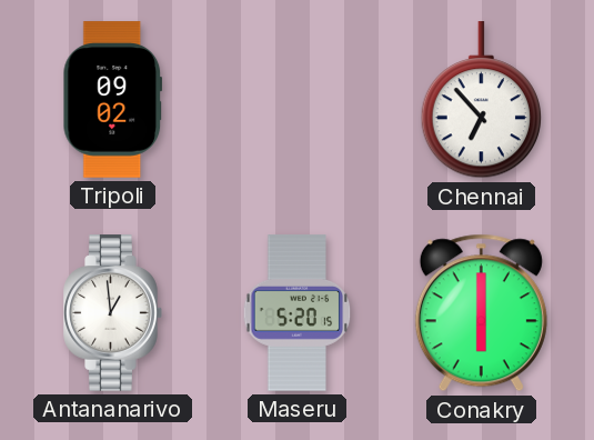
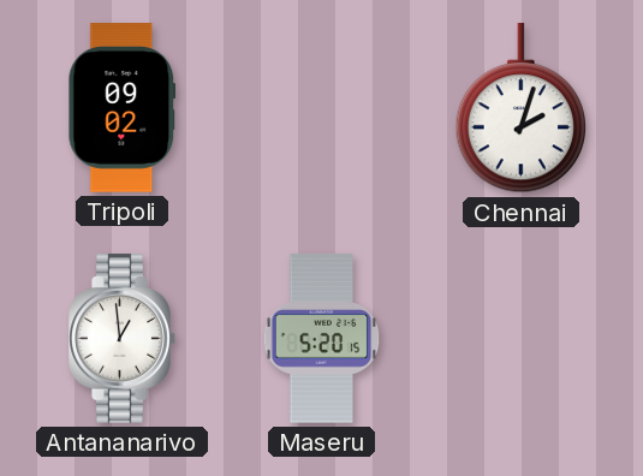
Chennai: 6:53 -> 2:03
Conakry: 6:00 -> none
